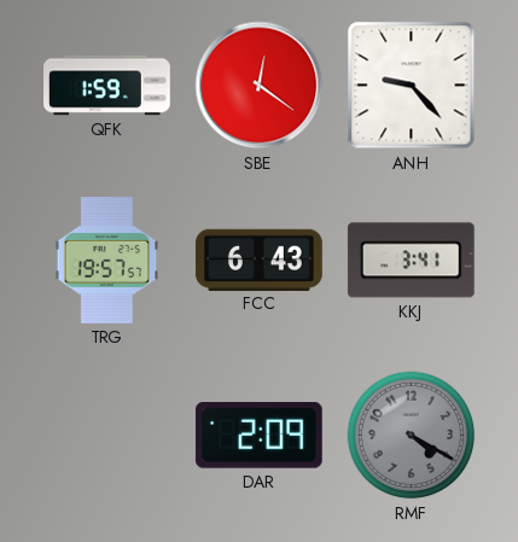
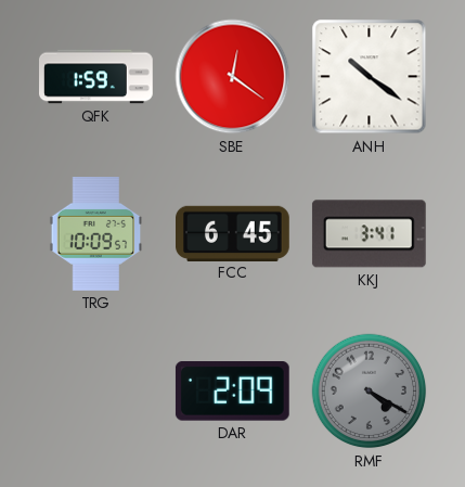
ANH: 9:23 -> 10:21
TRG: 19:57 -> 10:09
FCC: 6:43 -> 6:45
